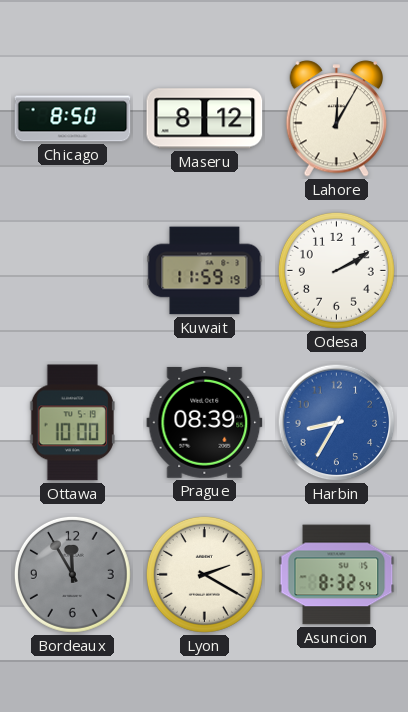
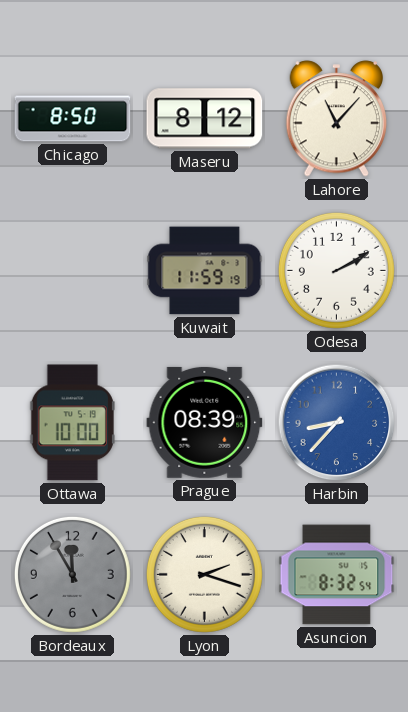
Lahore: 12:05 -> 11:07
Harbin: 8:35 -> 8:37
Lyon: 2:20 -> 2:18
